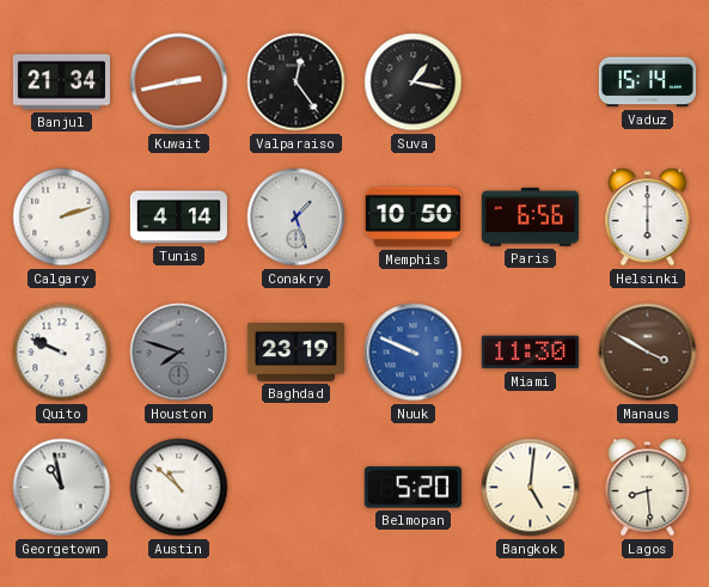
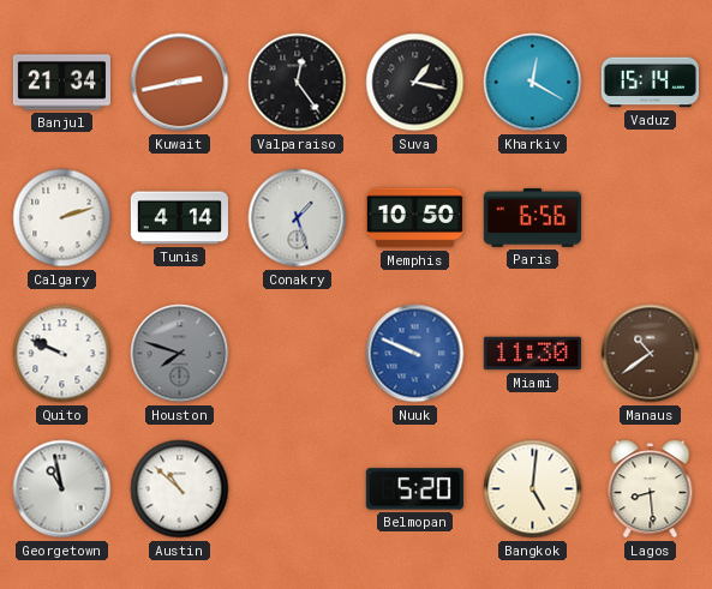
Kharkiv: none -> 12:20
Helsinki: 6:00 -> none
Baghdad: 23:19 -> none
Manaus: 3:50 -> 10:39
